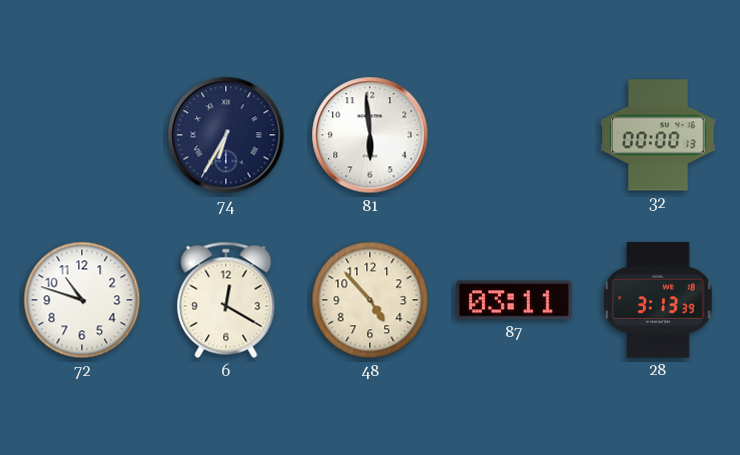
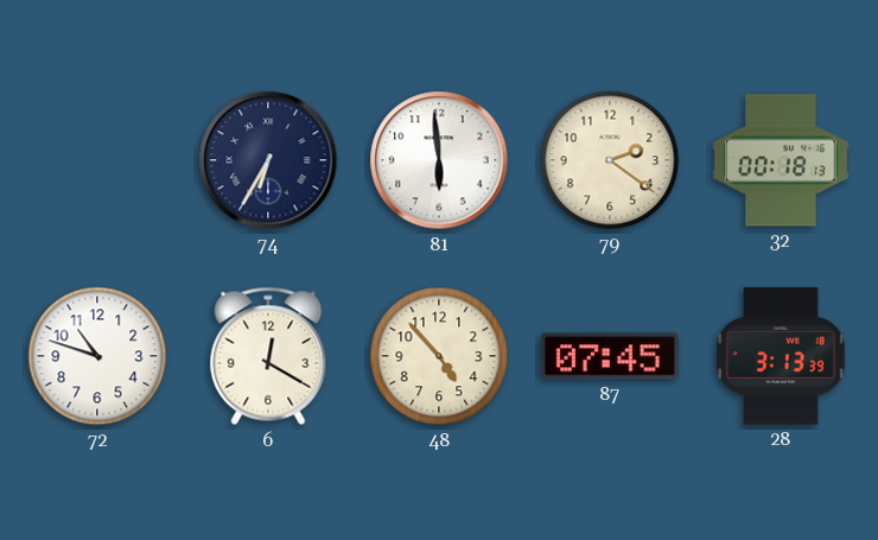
79: none -> 2:21
32: 00:00 -> 00:18
87: 03:11 -> 07:45
